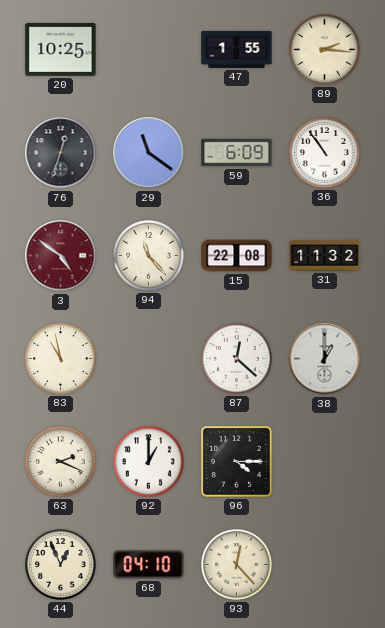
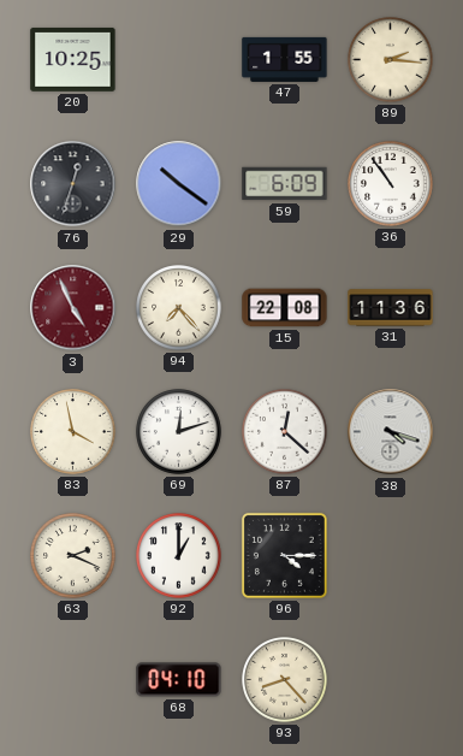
29: 11:21 -> 10:21
3: 4:51 -> 4:56
94: 11:23 -> 7:23
31: 11:32 -> 11:36
83: 10:58 -> 3:58
69: none -> 12:12
38: 1:00 -> 4:18
44: 12:56 -> none
93: 12:23 -> 8:23
